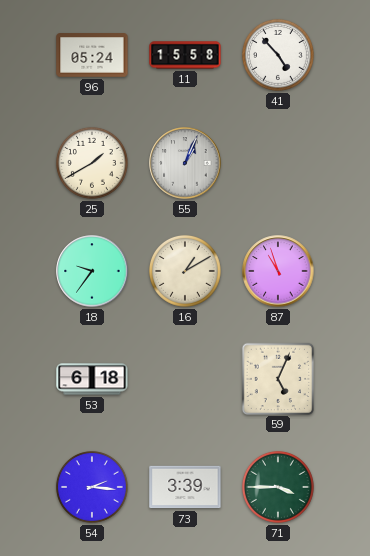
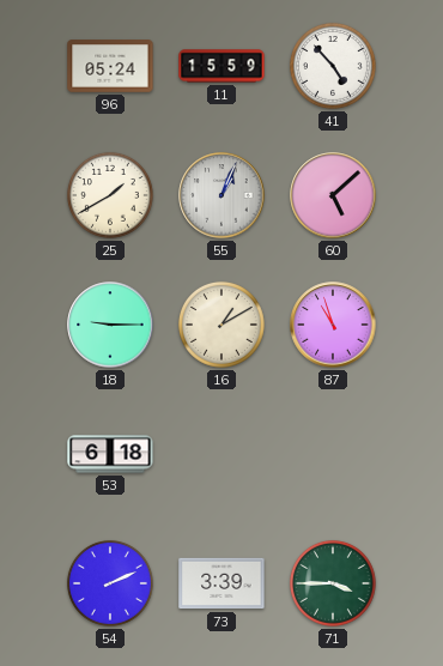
11: 15:58 -> 15:59
60: none -> 5:08
18: 9:36 -> 9:15
59: 5:04 -> none
54: 2:16 -> 2:11
